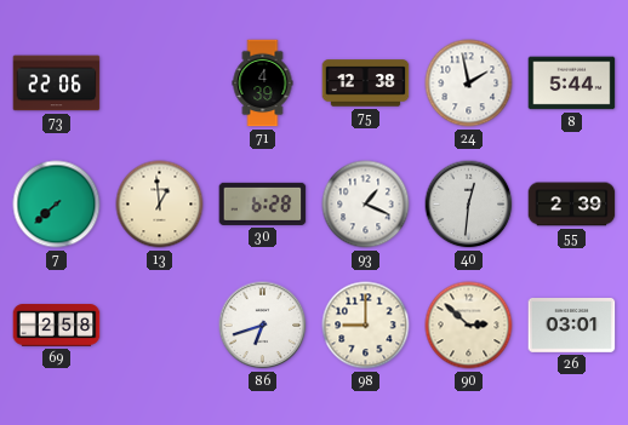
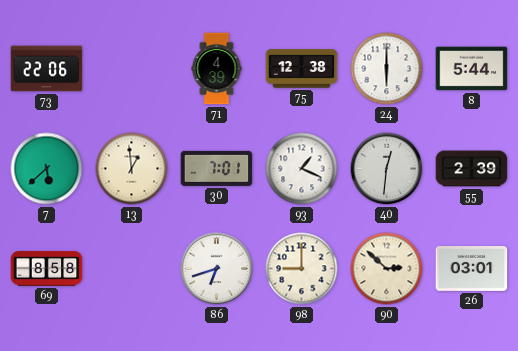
24: 1:58 -> 6:00
7: 7:38 -> 5:38
30: 6:28 -> 7:01
69: 2:58 -> 8:58
